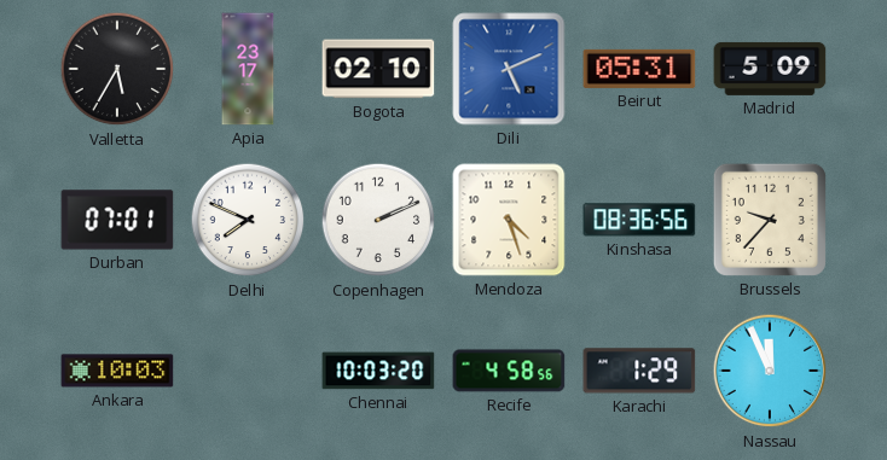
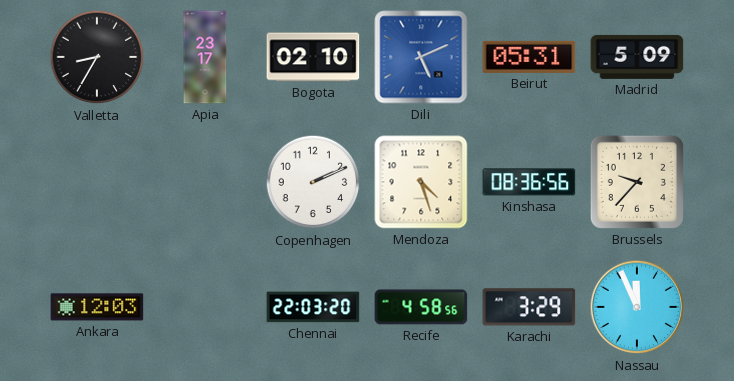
Valletta: 5:35 -> 8:35
Durban: 07:01 -> none
Delhi: 7:49 -> none
Ankara: 10:03 -> 12:03
Chennai: 10:03 -> 22:03
Karachi: 1:29 -> 3:29
